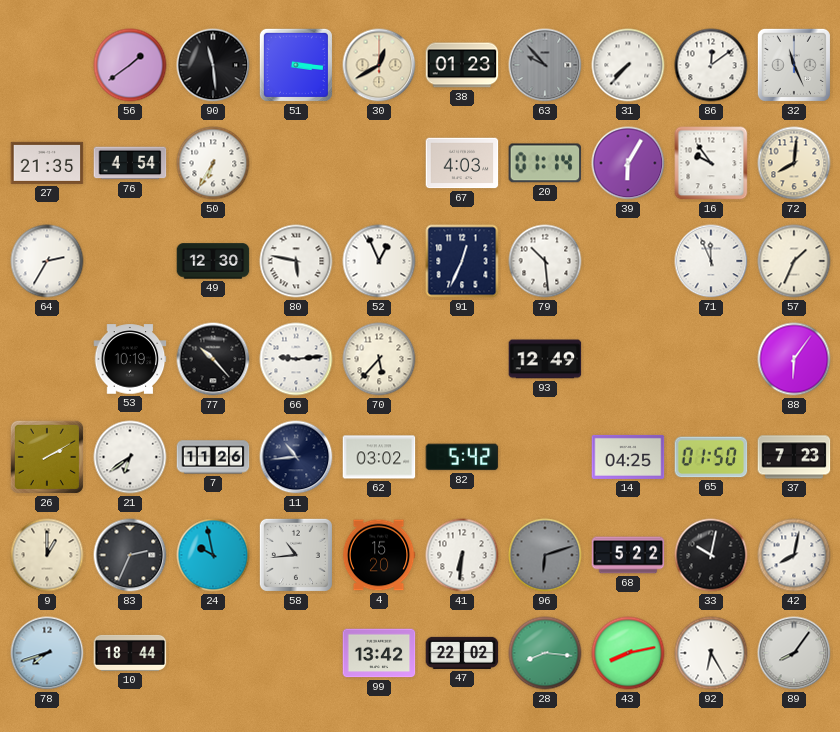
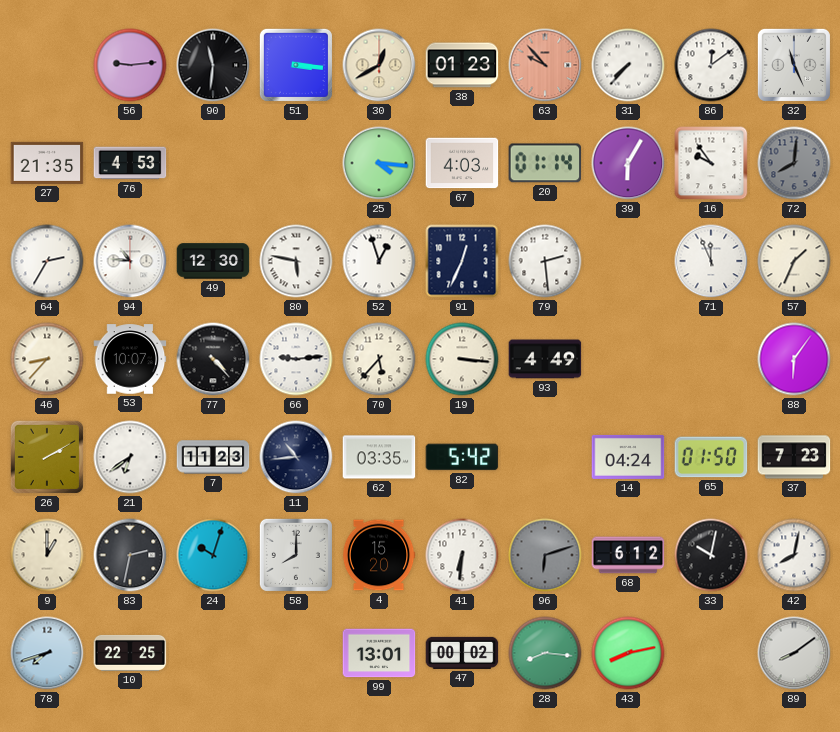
56: 1:39 -> 9:14
90: 11:29 -> 11:31
63 dial: grey -> salmon
76: 4:54 -> 4:53
50: 6:35 -> none
25: none -> 4:16
72 dial: cream -> grey
94: none -> 10:46
52: 12:56 -> 12:57
79: 10:29 -> 2:29
46: none -> 8:37
53: 10:19 -> 10:07
77: 10:23 -> 4:23
19: none -> 3:16
93: 12:49 -> 4:49
7: 11:26 -> 11:23
62: 03:02 -> 03:35
14: 04:25 -> 04:24
83: 2:34 -> 2:32
24: 9:58 -> 10:03
58: 10:44 -> 8:00
68: 5:22 -> 6:12
10: 18:44 -> 22:25
99: 13:42 -> 13:01
47: 22:02 -> 00:02
92: 6:25 -> none
89: 8:06 -> 8:09
